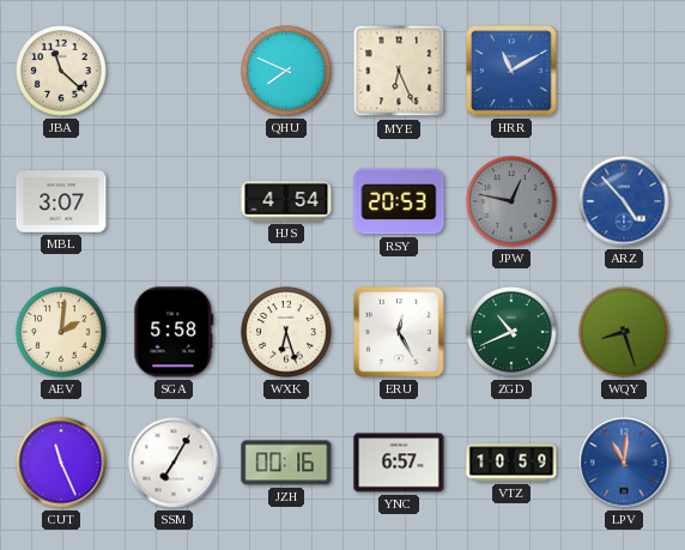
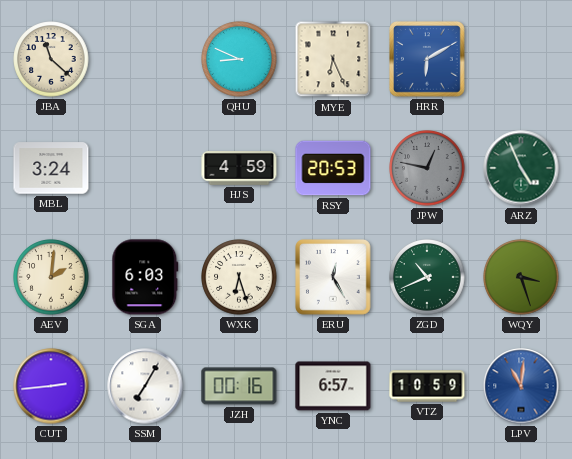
QHU: 7:49 -> 8:49
HRR: 11:10 -> 6:10
MBL: 3:07 -> 3:24
HJS: 4:54 -> 4:59
ARZ: 4:53 -> 4:56
ARZ dial: blue -> green
SGA: 5:58 -> 6:03
WQY: 8:27 -> 3:27
CUT: 11:26 -> 2:44
